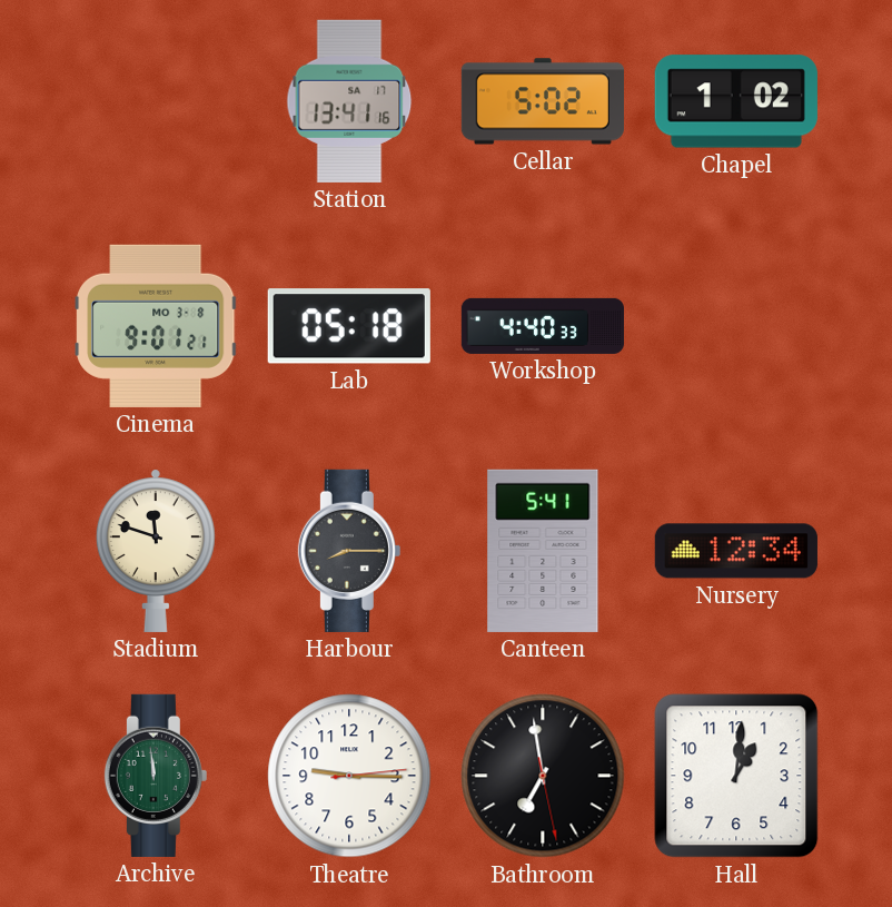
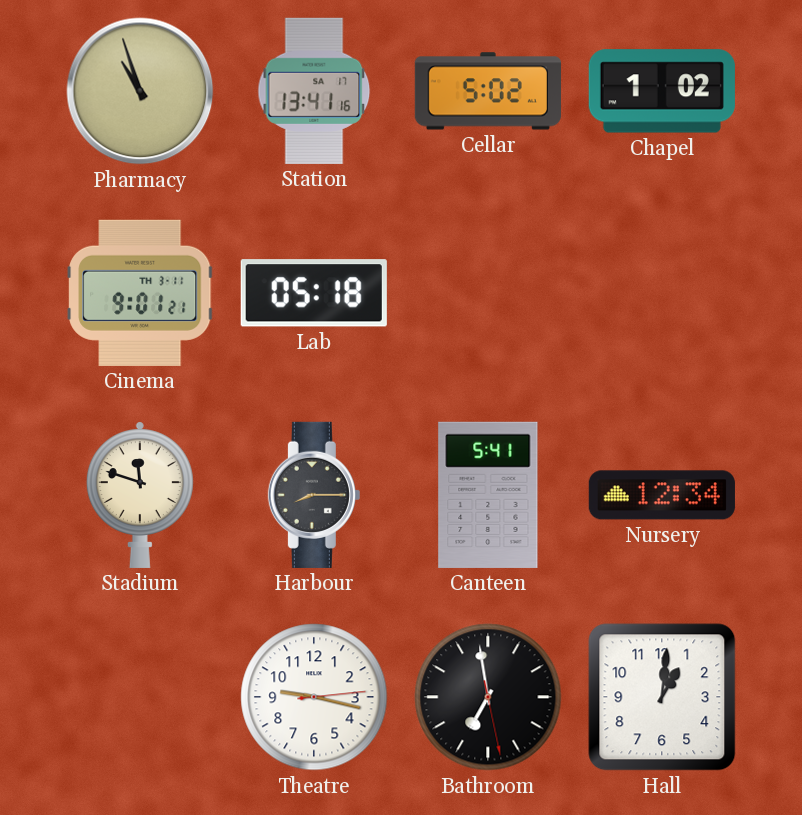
Pharmacy: none -> 10:57
Cinema date: MO 3-8 -> TH 3-11
Workshop: 4:40 -> none
Archive: 11:59 -> none
Theatre: 9:15 -> 9:17
